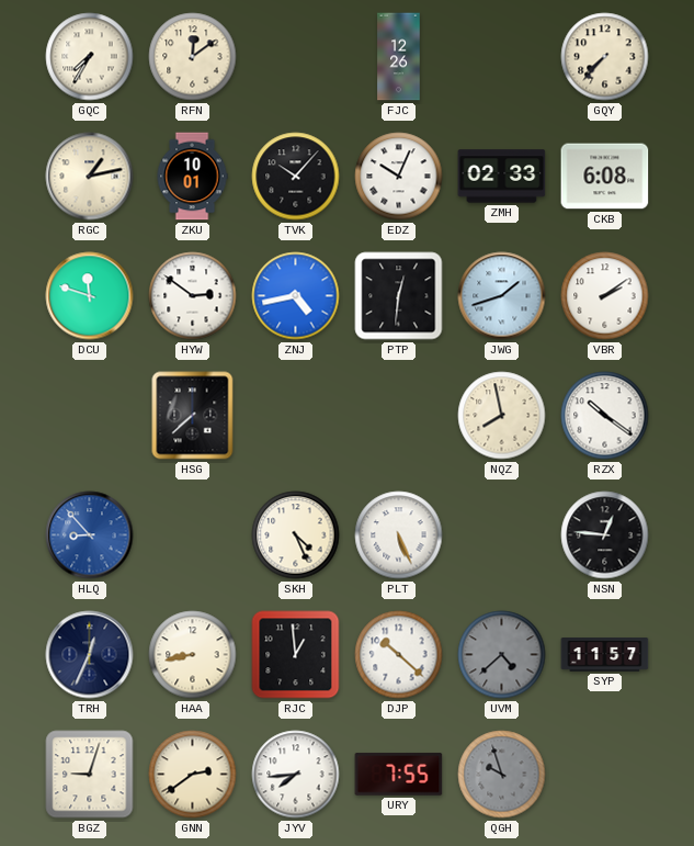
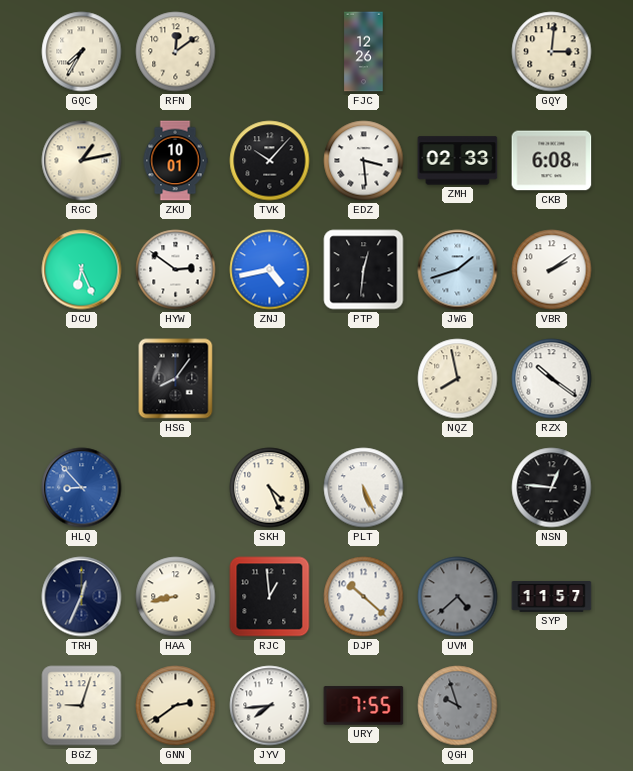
GQY: 7:37 -> 3:01
EDZ: 10:04 -> 3:29
DCU: 11:48 -> 6:26
HSG: 7:38 -> 8:06
